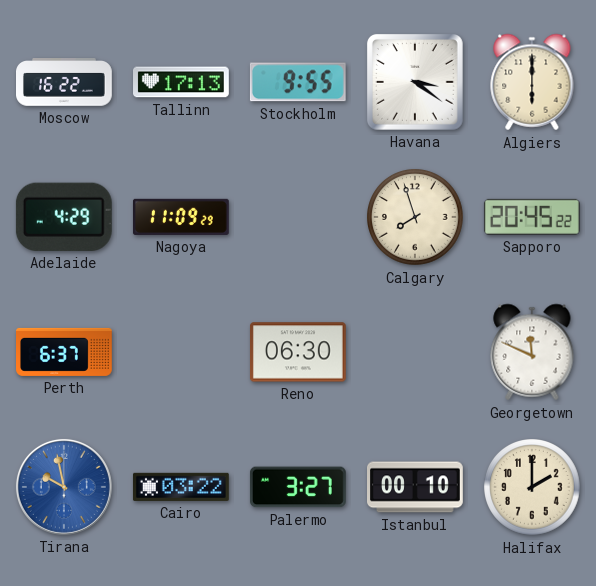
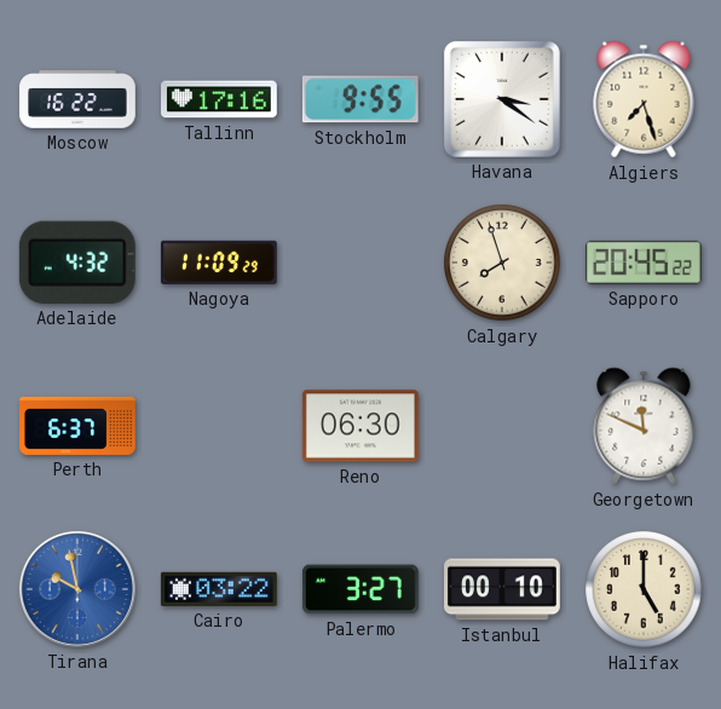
Tallinn: 17:13 -> 17:16
Algiers: 6:00 -> 7:27
Adelaide: 4:29 -> 4:32
Halifax: 2:00 -> 5:00
